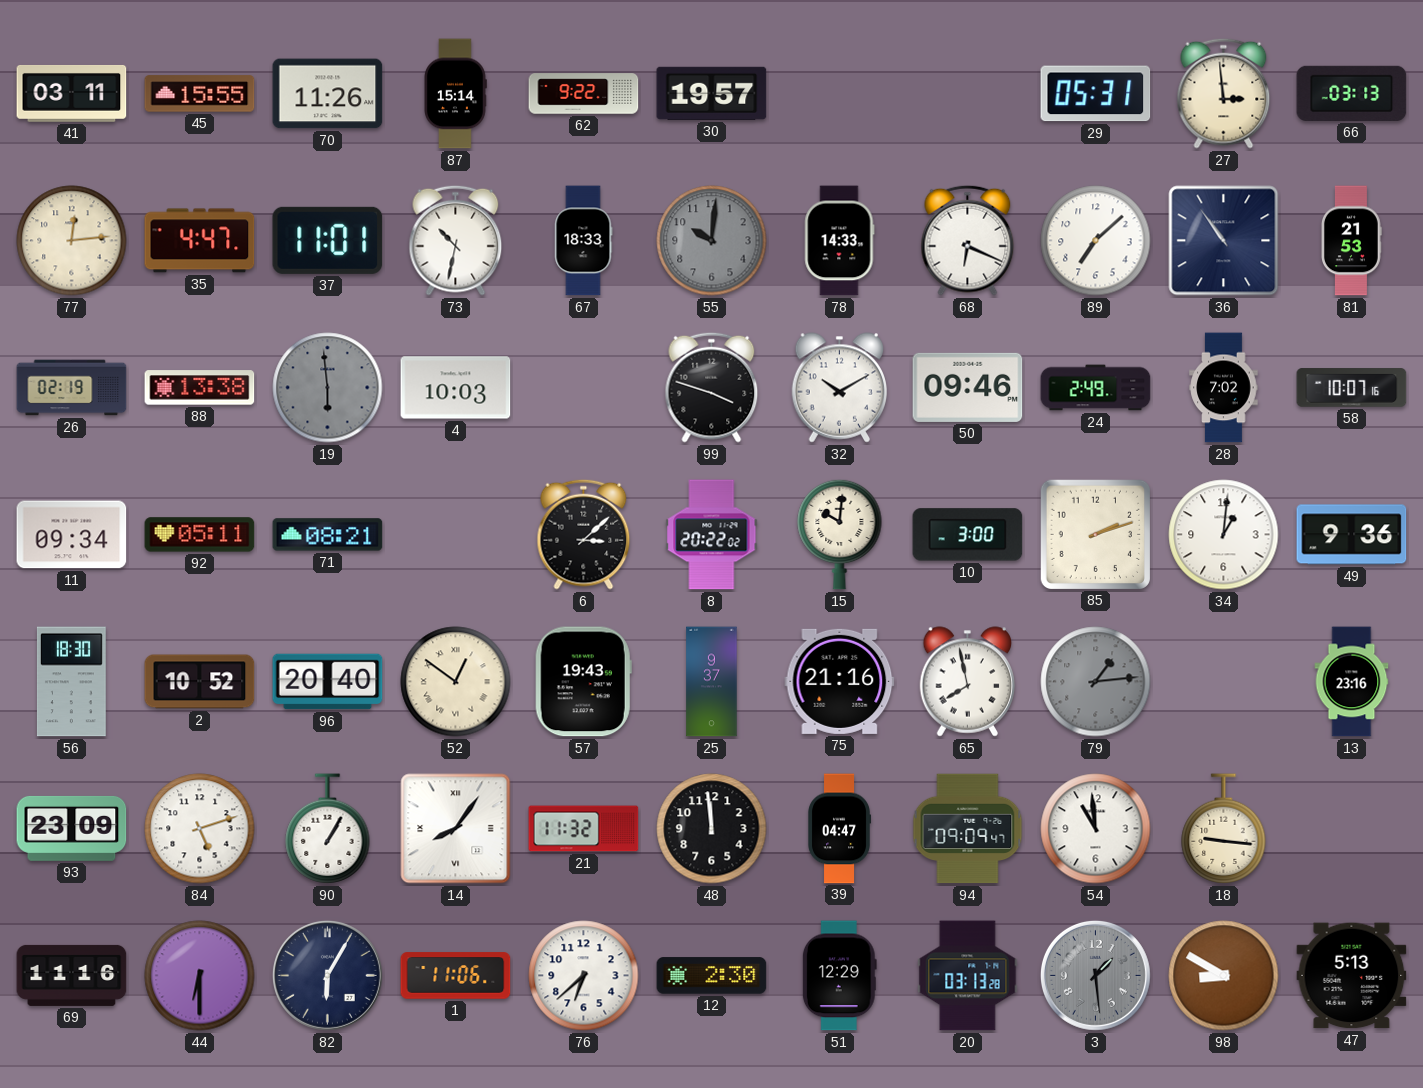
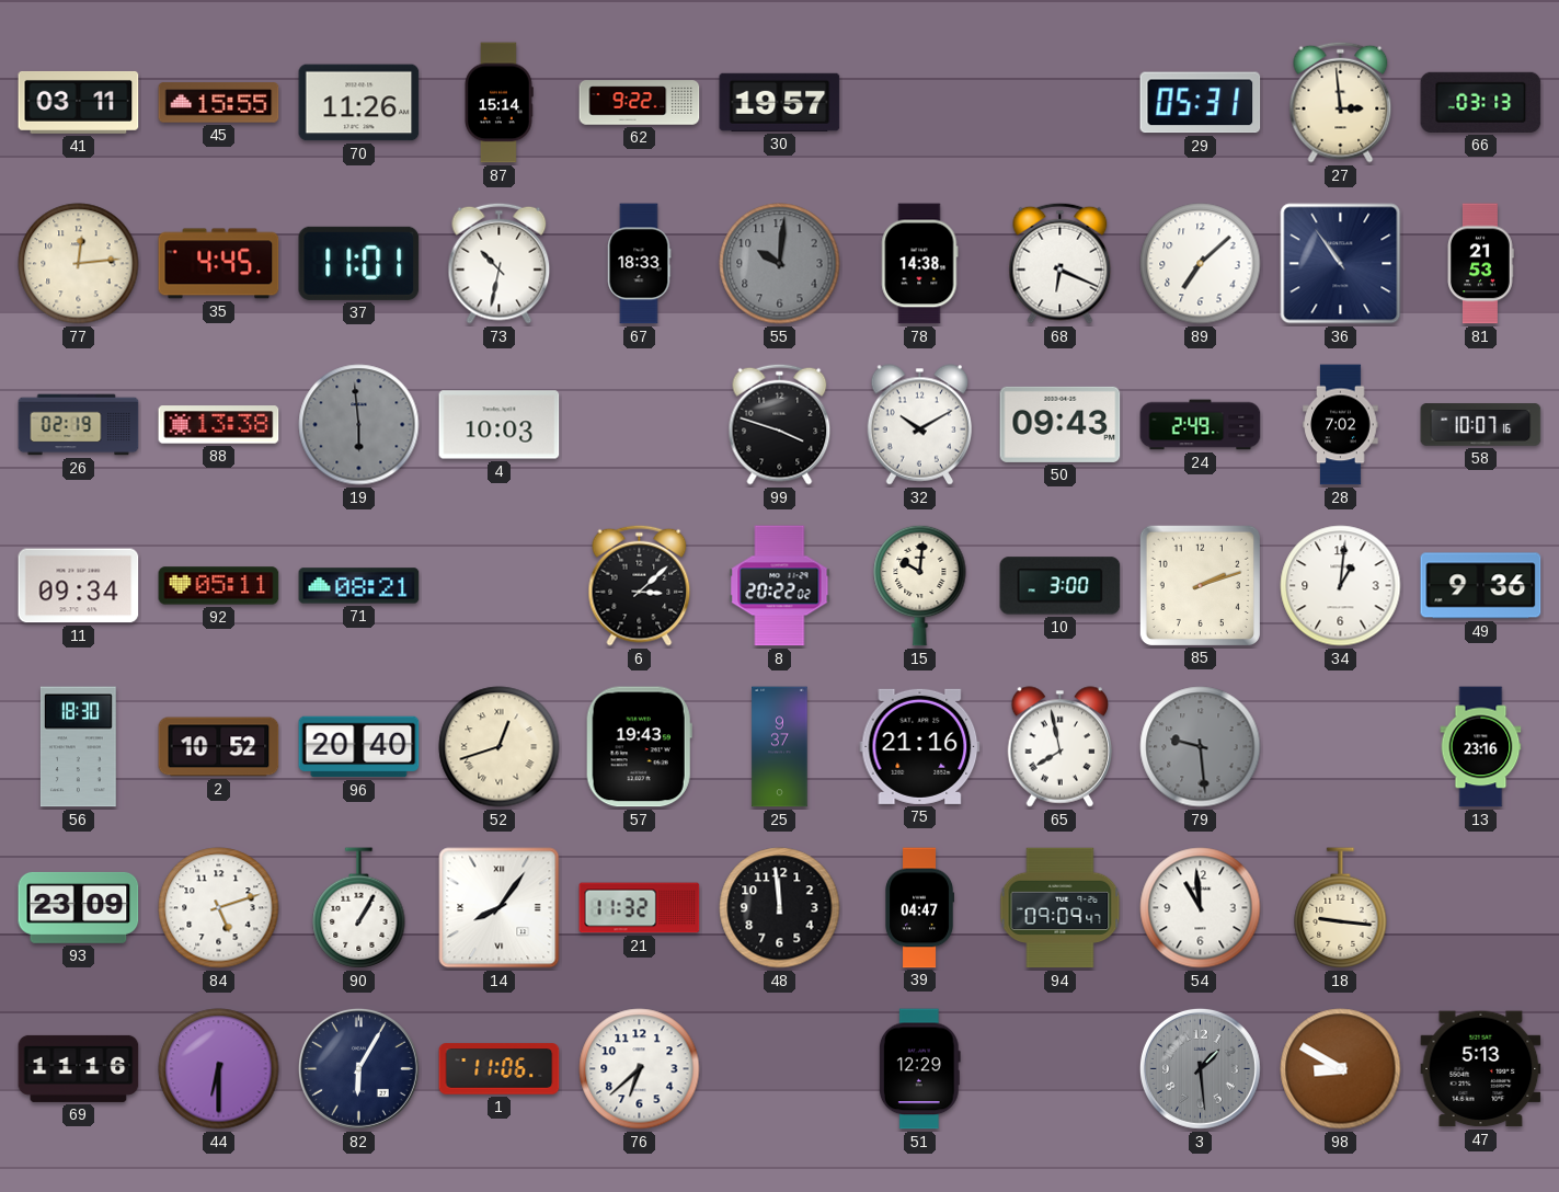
35: 4:47 -> 4:45
78: 14:33 -> 14:38
50: 09:46 -> 09:43
52: 12:51 -> 12:42
79: 1:14 -> 9:29
12: 2:30 -> none
20: 03:13 -> none
